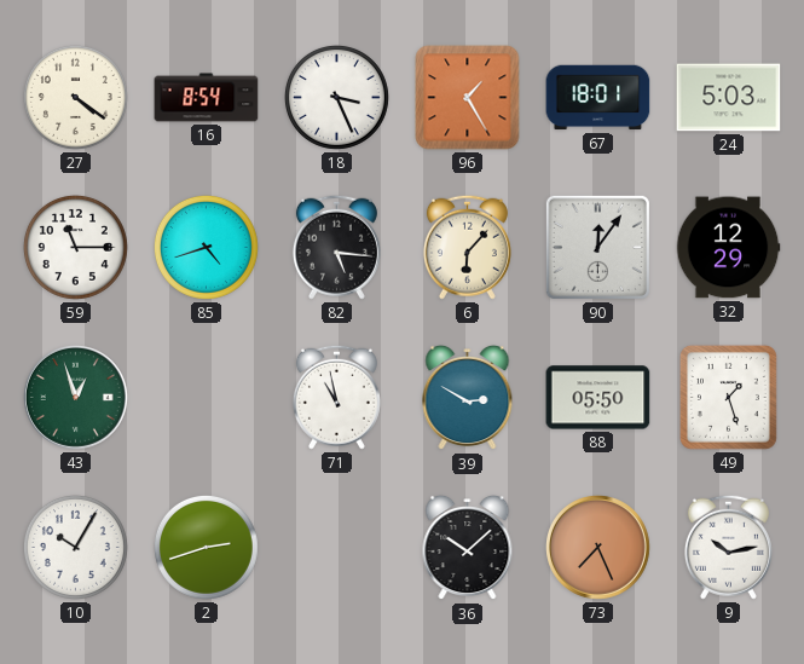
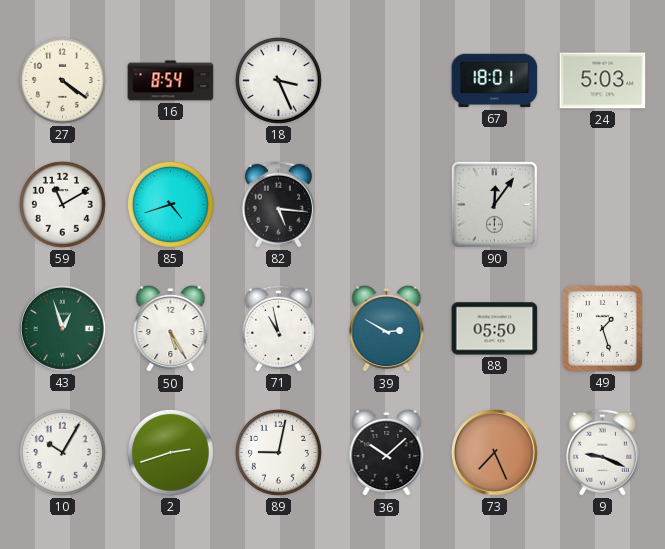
96: 1:25 -> none
59: 11:15 -> 11:10
6: 6:07 -> none
32: 12:29 -> none
50: none -> 5:25
89: none -> 9:02
9: 10:13 -> 9:19
